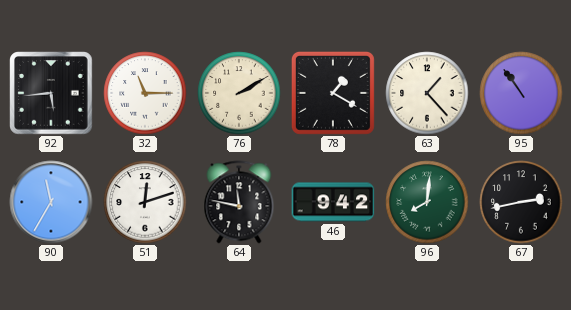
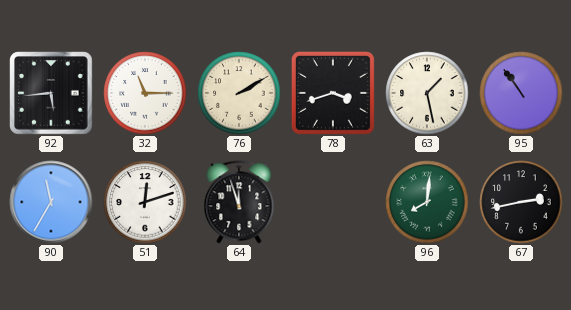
78: 1:20 -> 3:42
63: 1:23 -> 1:28
64: 11:47 -> 11:57
46: 9:42 -> none
